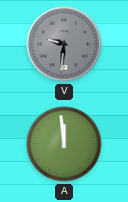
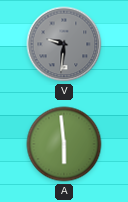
A: 11:59 -> 5:59
